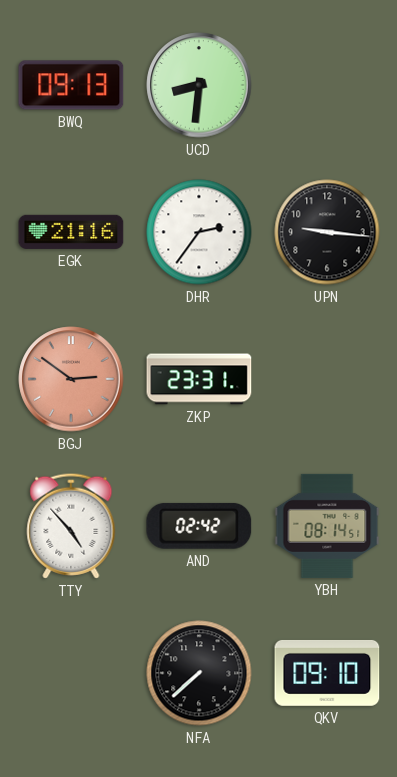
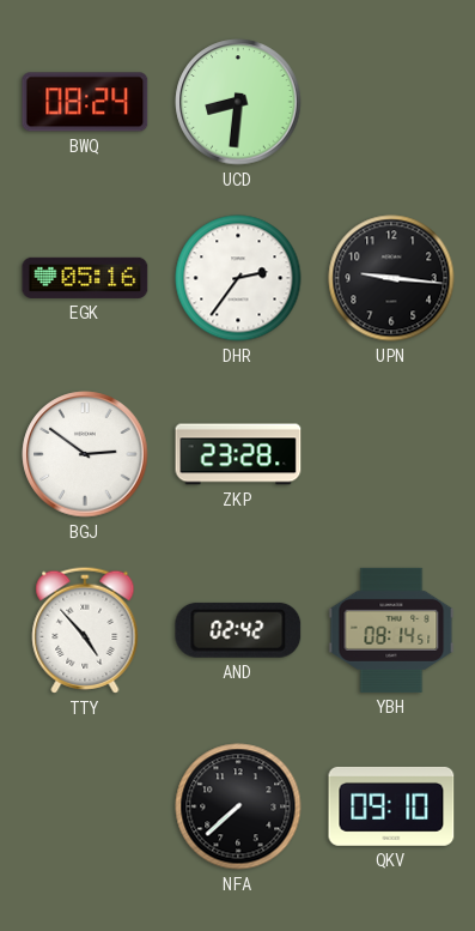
BWQ: 09:13 -> 08:24
EGK: 21:16 -> 05:16
BGJ dial: salmon -> white
ZKP: 23:31 -> 23:28
